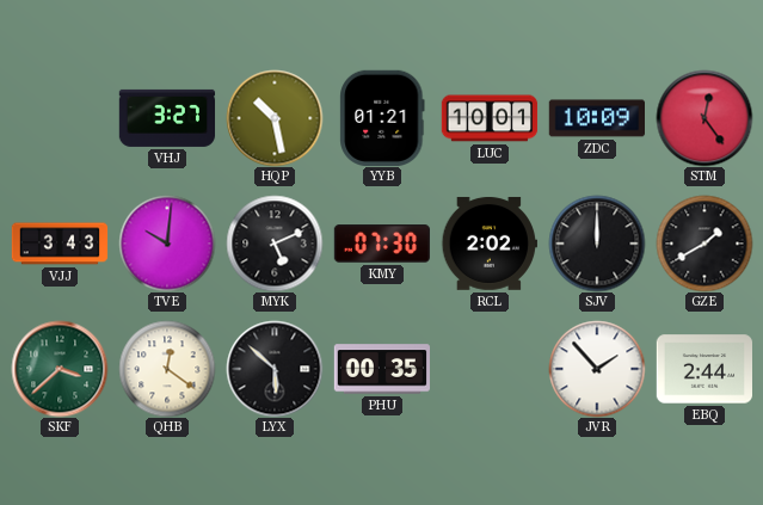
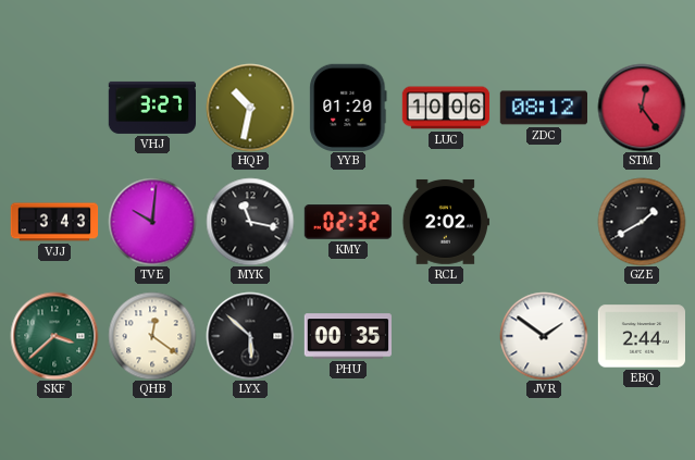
HQP: 10:28 -> 10:32
YYB: 01:21 -> 01:20
LUC: 10:01 -> 10:06
ZDC: 10:09 -> 08:12
MYK: 5:11 -> 11:17
KMY: 07:30 -> 02:32
SJV: 12:00 -> none
JVR: 1:53 -> 1:51
